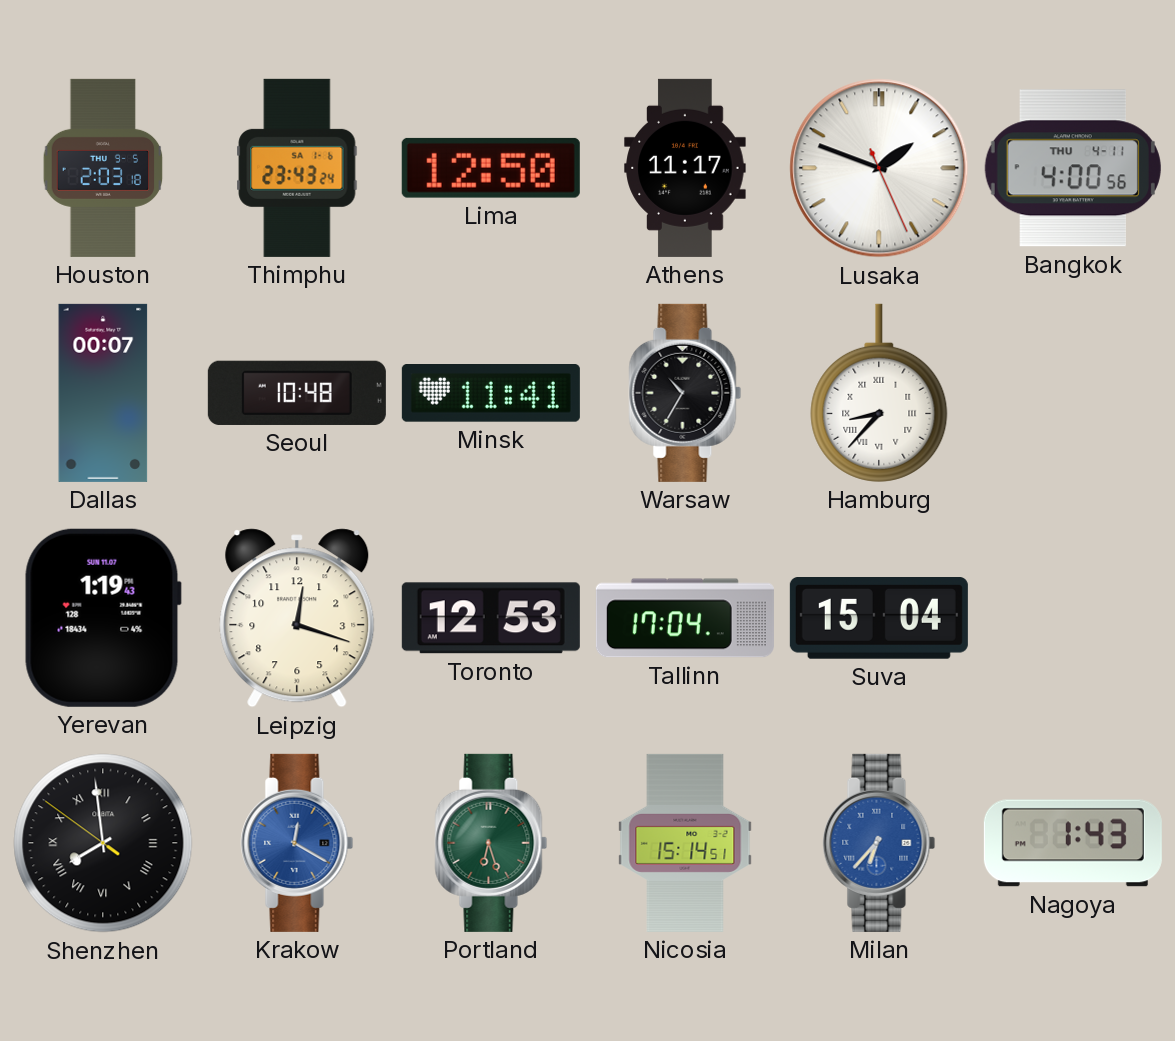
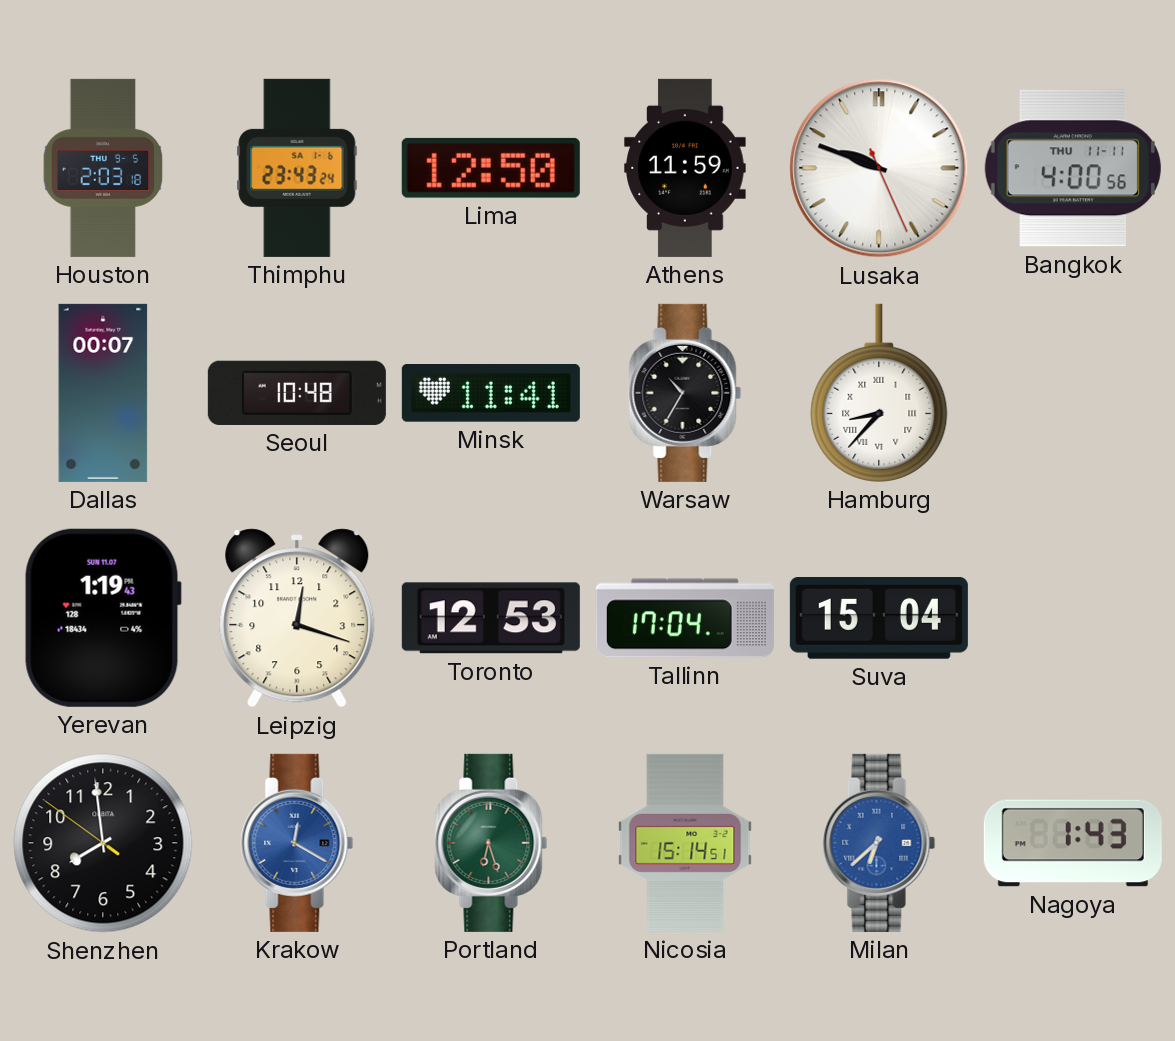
Athens: 11:17 -> 11:59
Lusaka: 1:48 -> 9:48
Bangkok date: THU 4-11 -> THU 11-11
Shenzhen numerals: Roman -> Arabic
Milan: 6:37 -> 6:38
